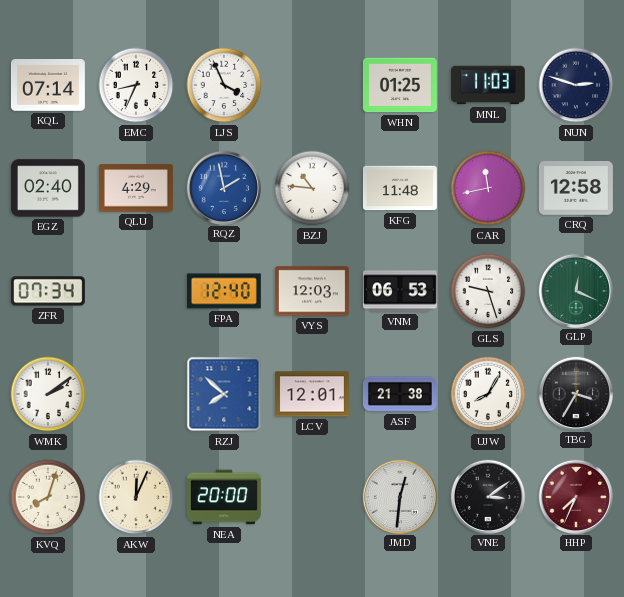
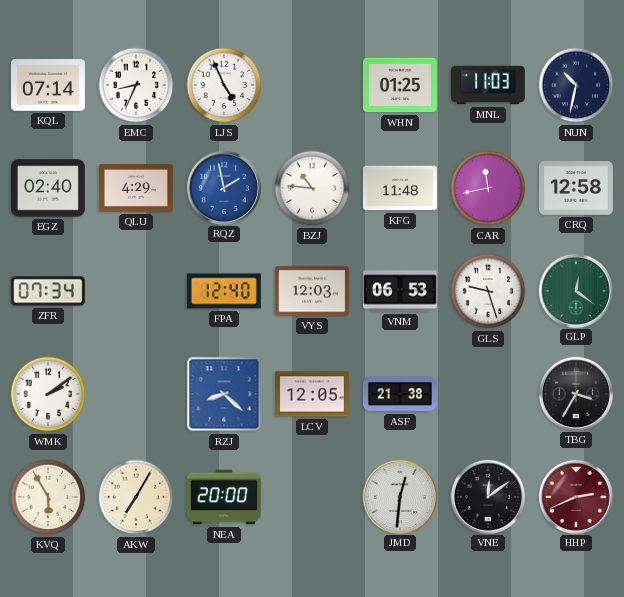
LJS: 3:56 -> 4:56
NUN: 2:48 -> 10:32
GLP: 12:19 -> 12:21
RZJ: 7:52 -> 8:22
LCV: 12:01 -> 12:05
UJW: 8:05 -> none
KVQ: 8:03 -> 5:55
AKW: 12:04 -> 7:05
VNE: 3:09 -> 12:09
HHP: 7:34 -> 2:41
